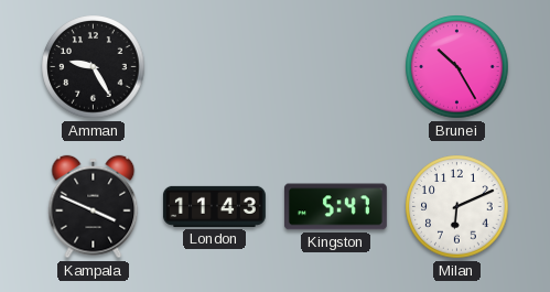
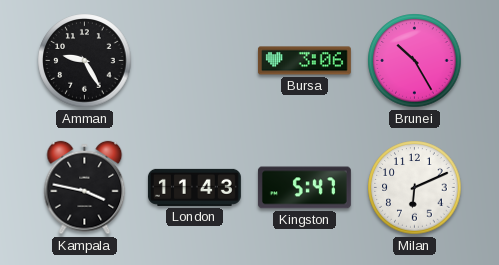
Bursa: none -> 3:06
Kampala: 3:49 -> 3:47
